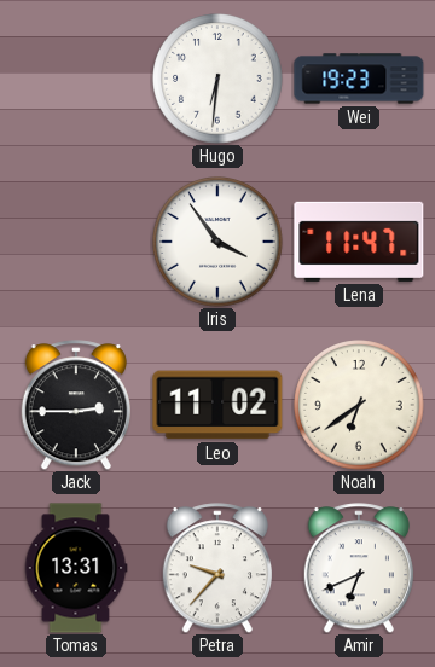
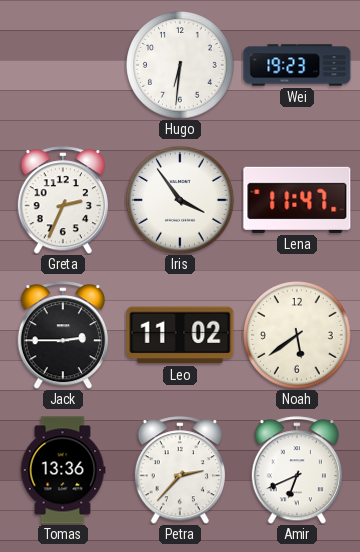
Greta: none -> 2:34
Noah: 6:39 -> 5:39
Tomas: 13:31 -> 13:36
Petra: 9:37 -> 2:37
